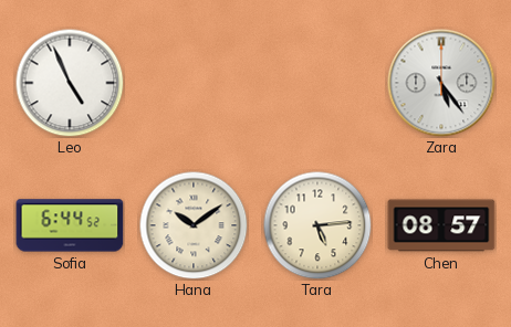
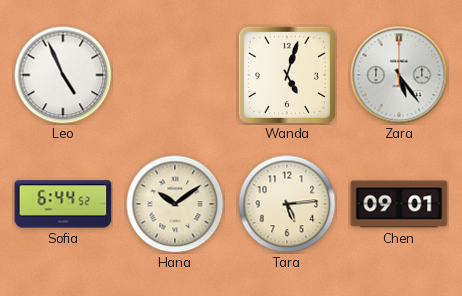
Wanda: none -> 5:03
Chen: 08:57 -> 09:01
